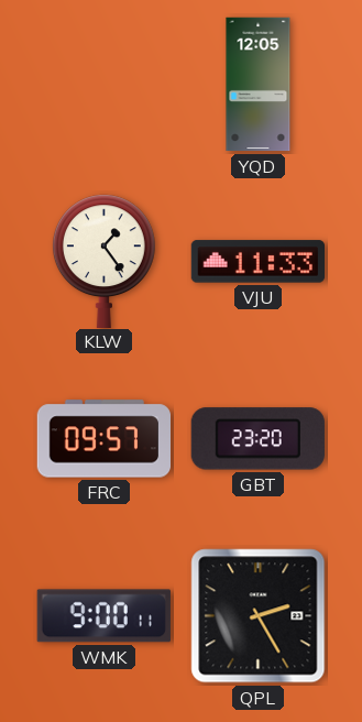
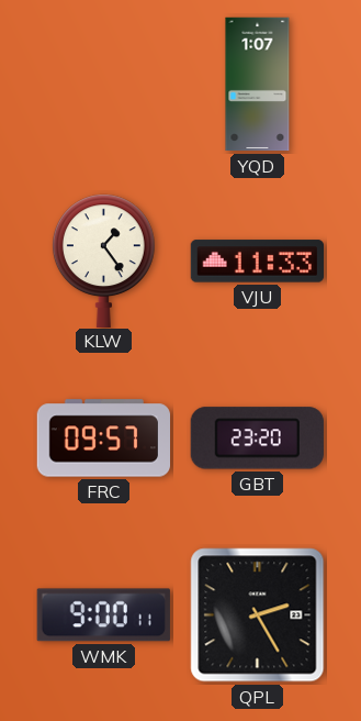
YQD: 12:05 -> 1:07
